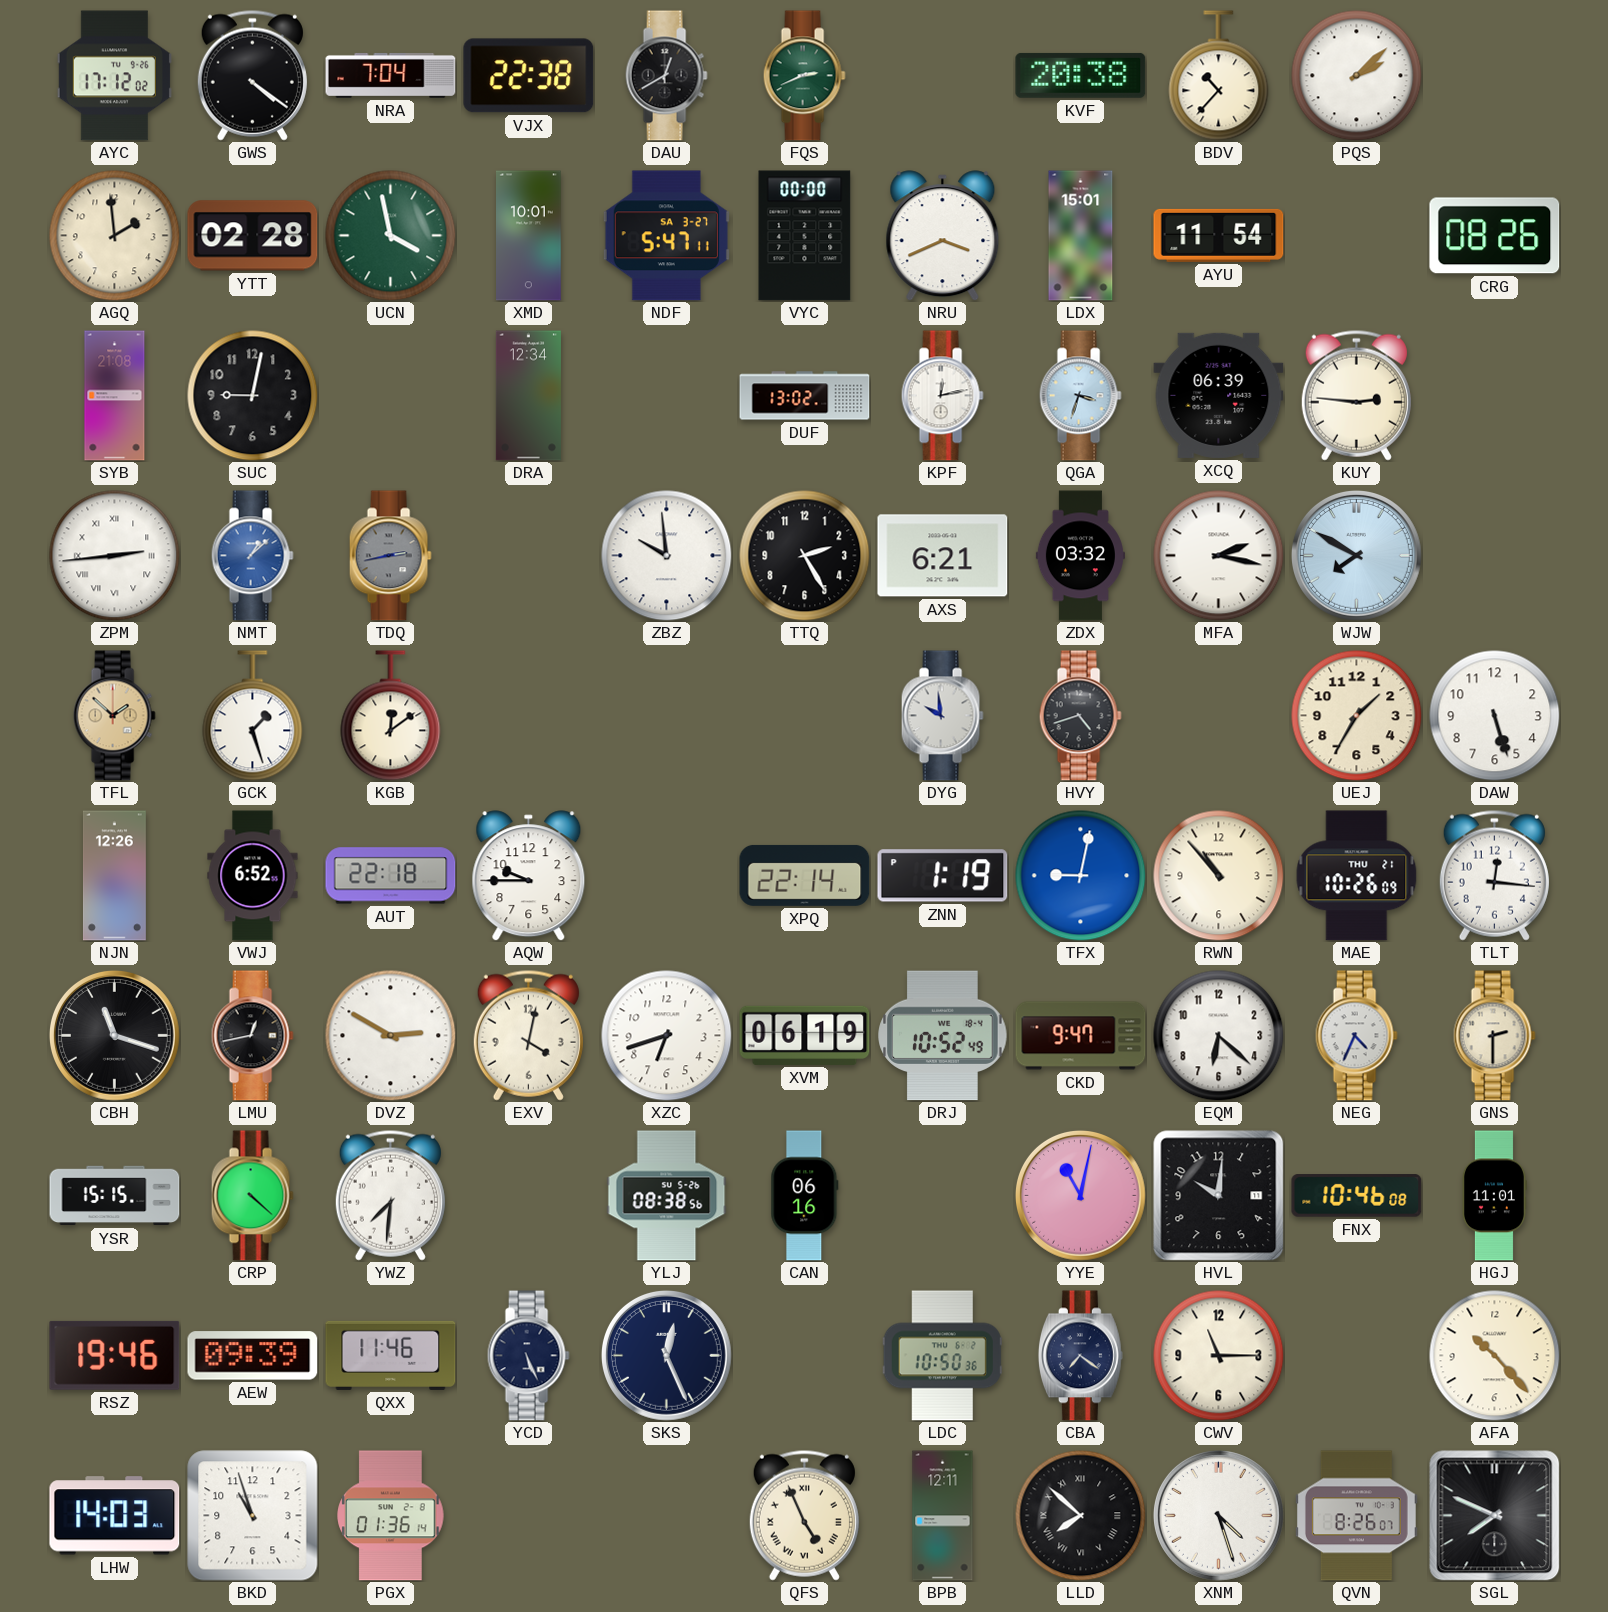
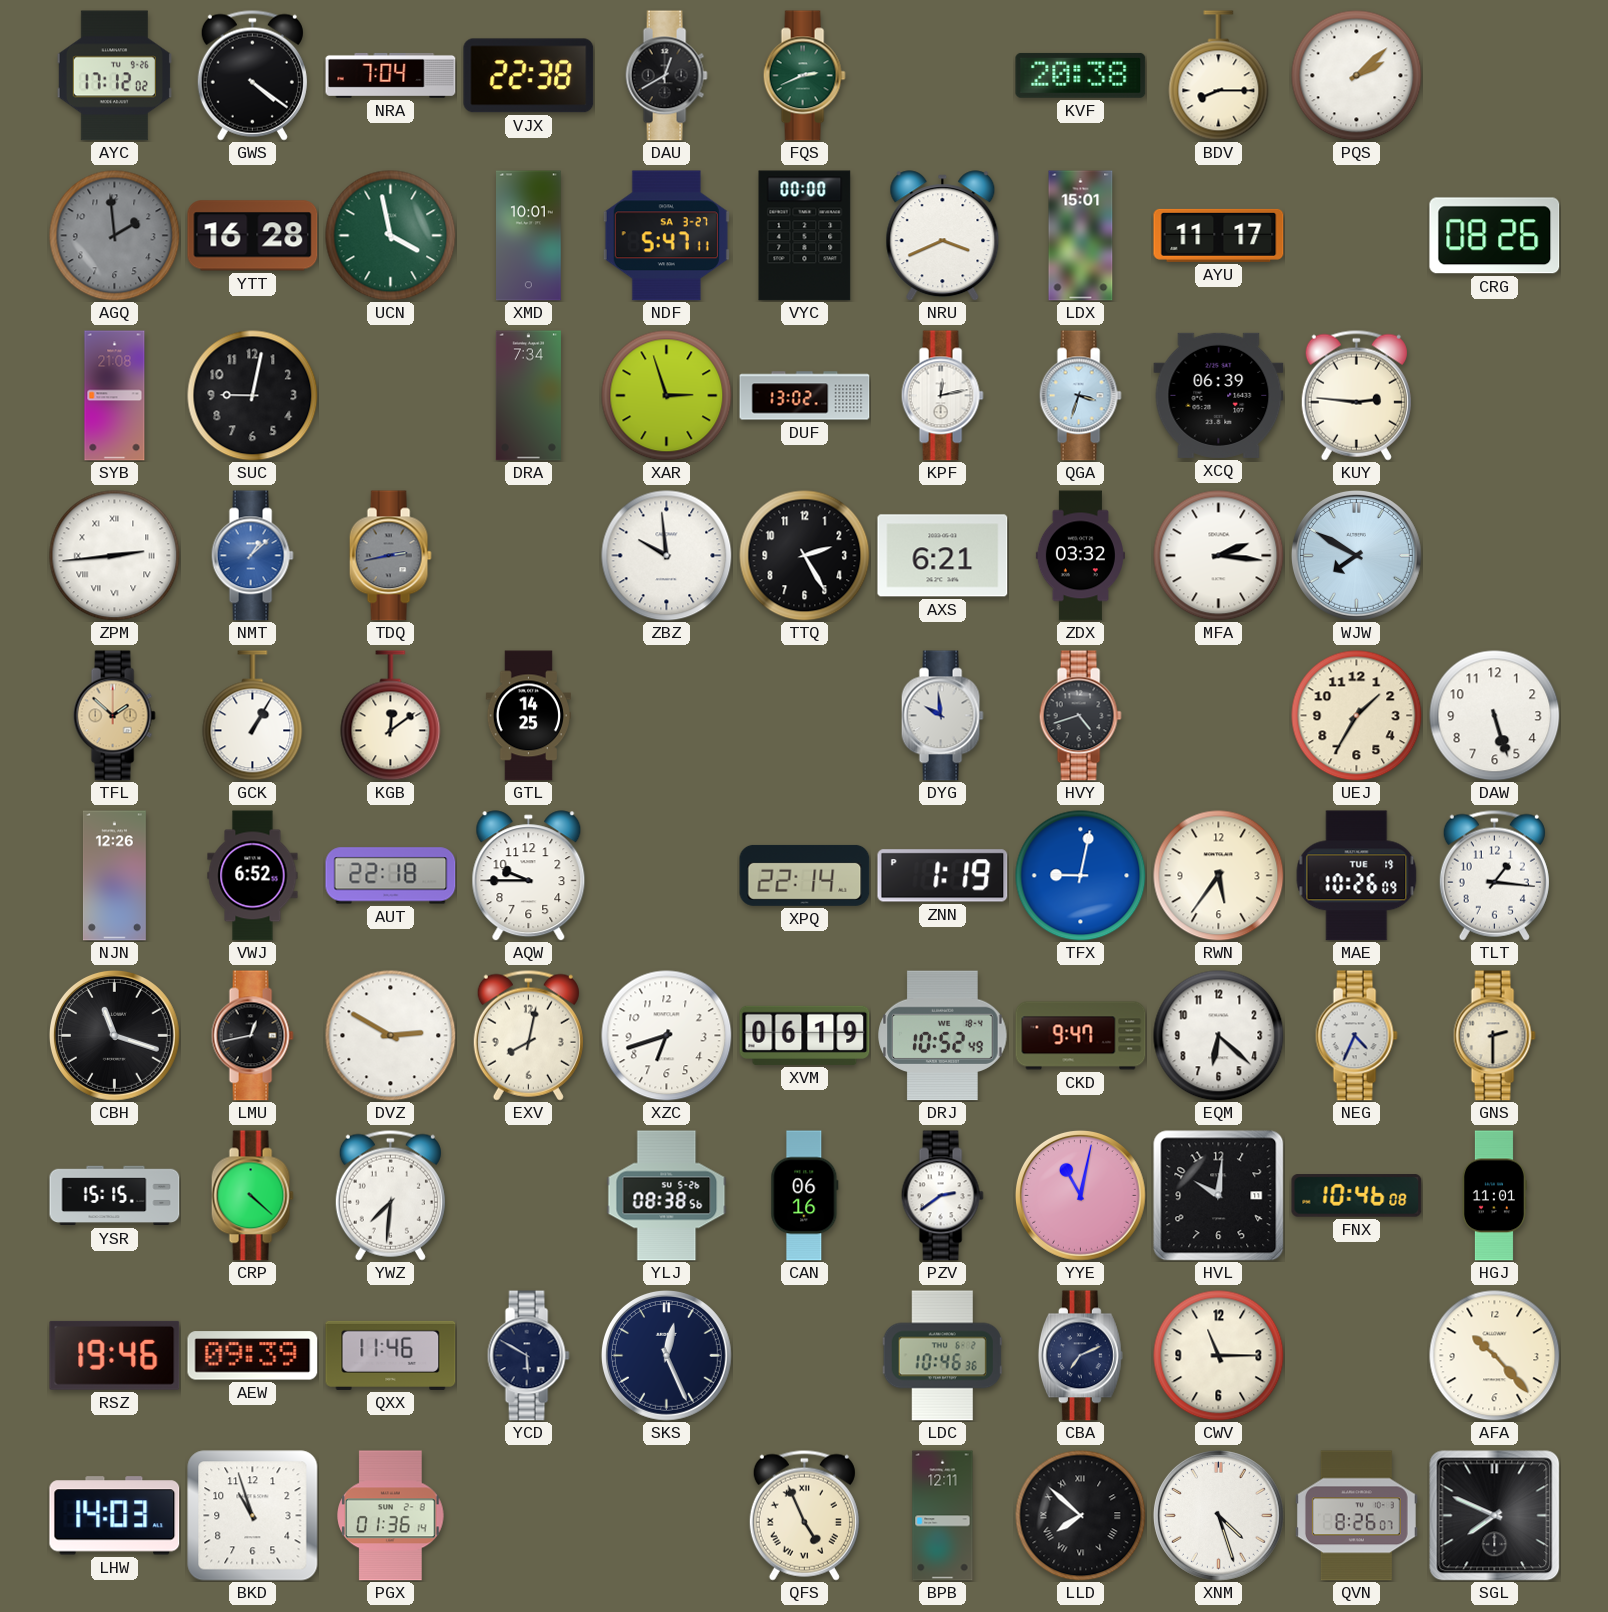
BDV: 10:37 -> 8:15
AGQ dial: cream -> grey
YTT: 02:28 -> 16:28
AYU: 11:54 -> 11:17
DRA: 12:34 -> 7:34
XAR: none -> 2:57
MFA: 2:17 -> 2:16
GCK: 1:27 -> 1:05
GTL: none -> 14:25
RWN: 10:53 -> 5:36
MAE date: THU 21 -> TUE 19
TLT: 12:16 -> 1:16
EXV: 4:02 -> 8:02
PZV: none -> 2:39
YCD: 5:26 -> 5:50
LDC: 10:50 -> 10:46
CBA: 7:21 -> 7:11
